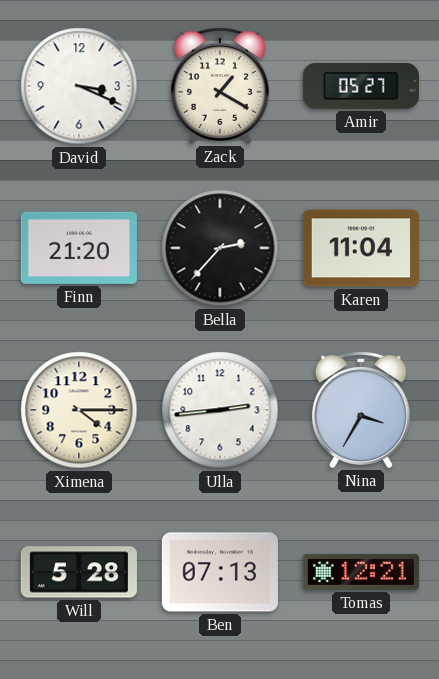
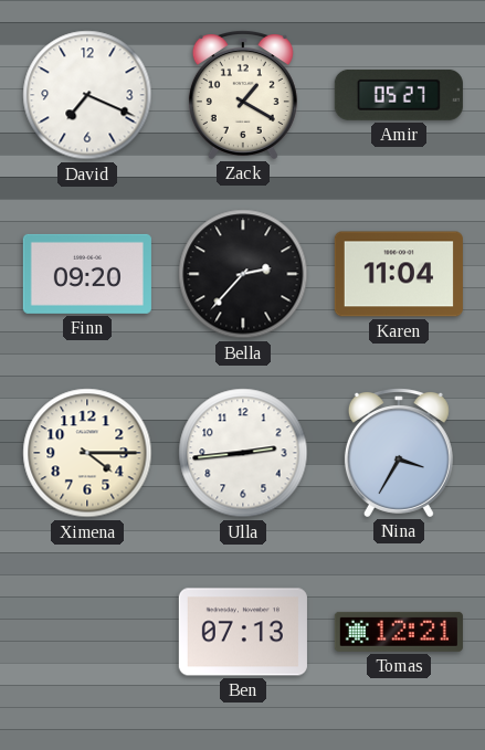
David: 3:19 -> 7:19
Finn: 21:20 -> 09:20
Will: 5:28 -> none
